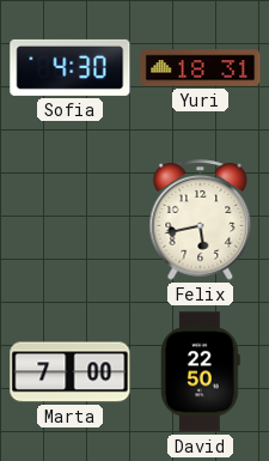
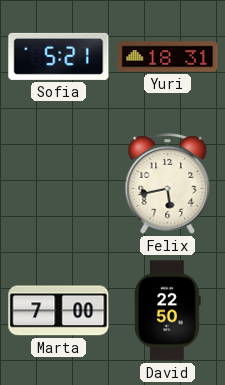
Sofia: 4:30 -> 5:21
